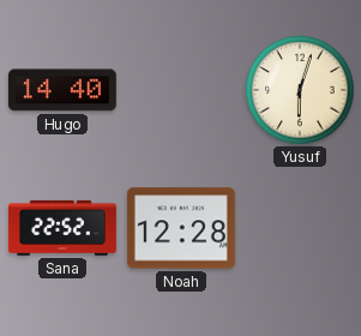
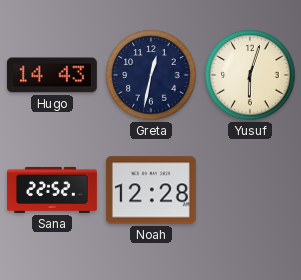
Hugo: 14:40 -> 14:43
Greta: none -> 12:32
